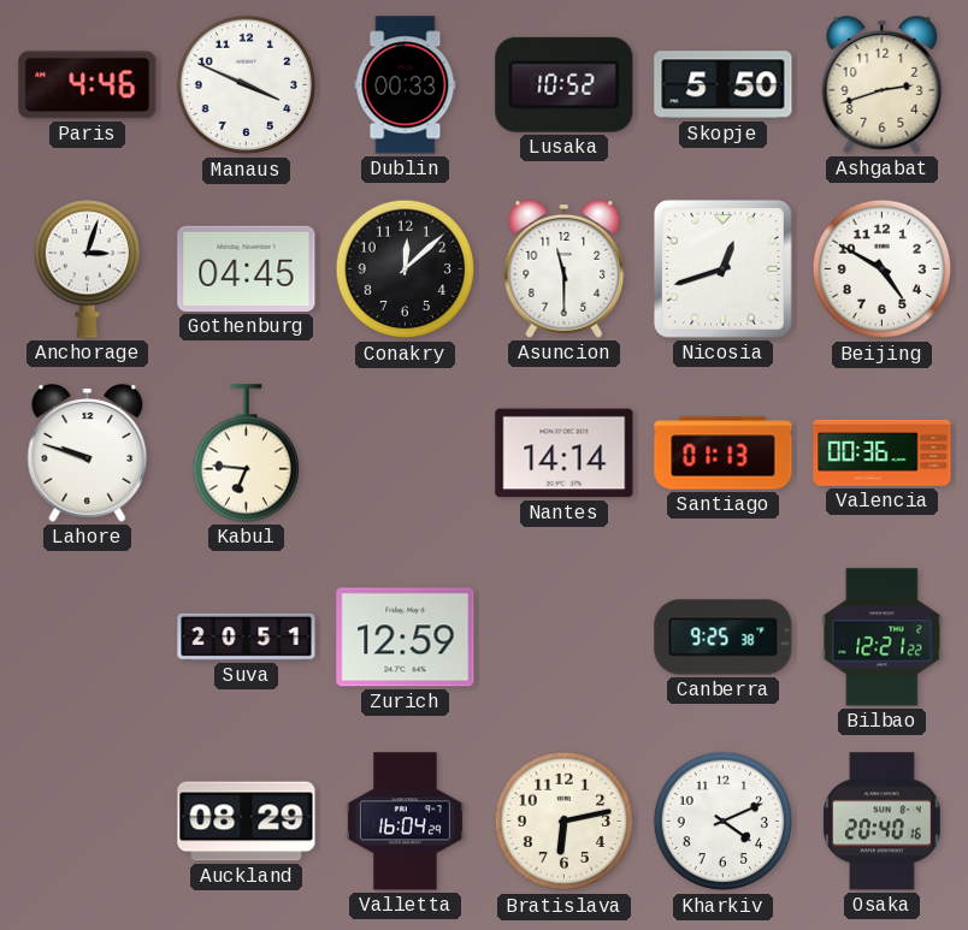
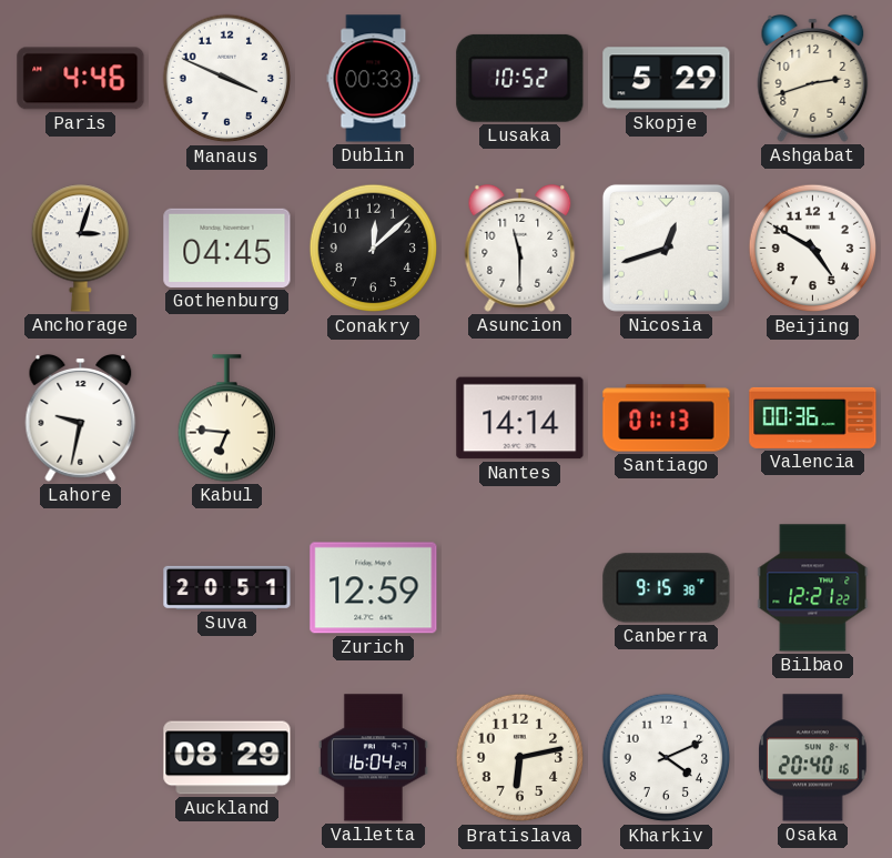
Skopje: 5:50 -> 5:29
Lahore: 9:48 -> 9:32
Canberra: 9:25 -> 9:15
